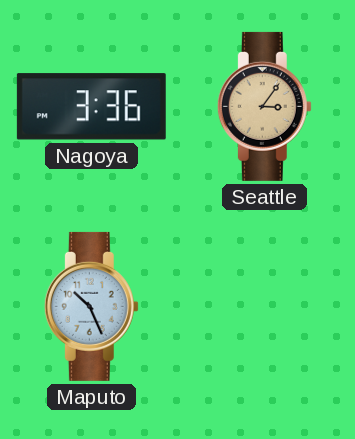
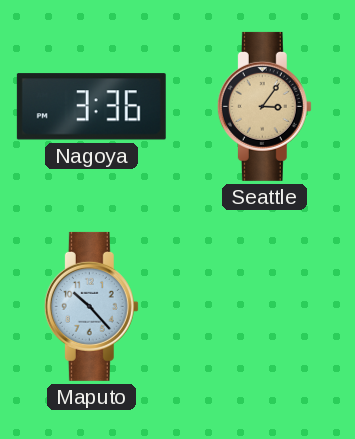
Maputo: 10:26 -> 10:23
